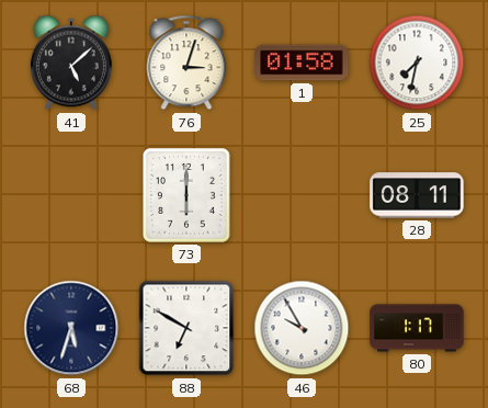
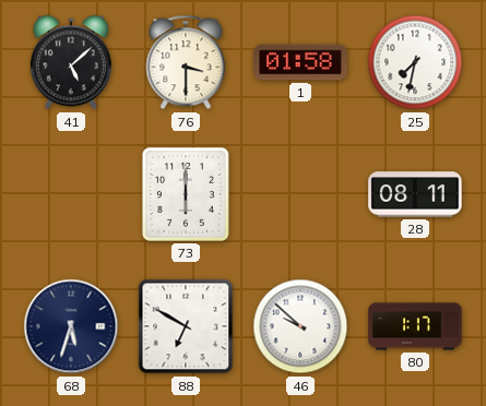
76: 3:03 -> 3:30
46: 9:55 -> 9:52
